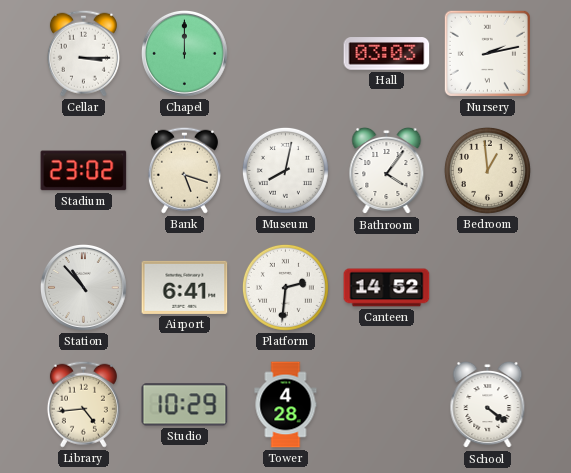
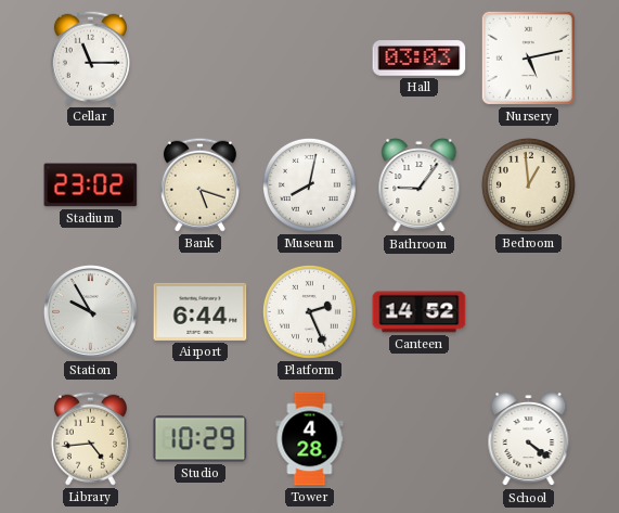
Cellar: 3:15 -> 11:15
Chapel: 12:00 -> none
Nursery: 2:13 -> 5:13
Bathroom: 4:06 -> 9:06
Station: 10:53 -> 9:55
Airport: 6:41 -> 6:44
Platform: 2:31 -> 2:26
